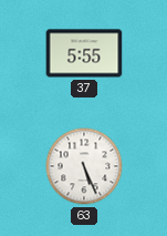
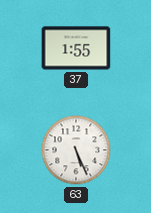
37: 5:55 -> 1:55
